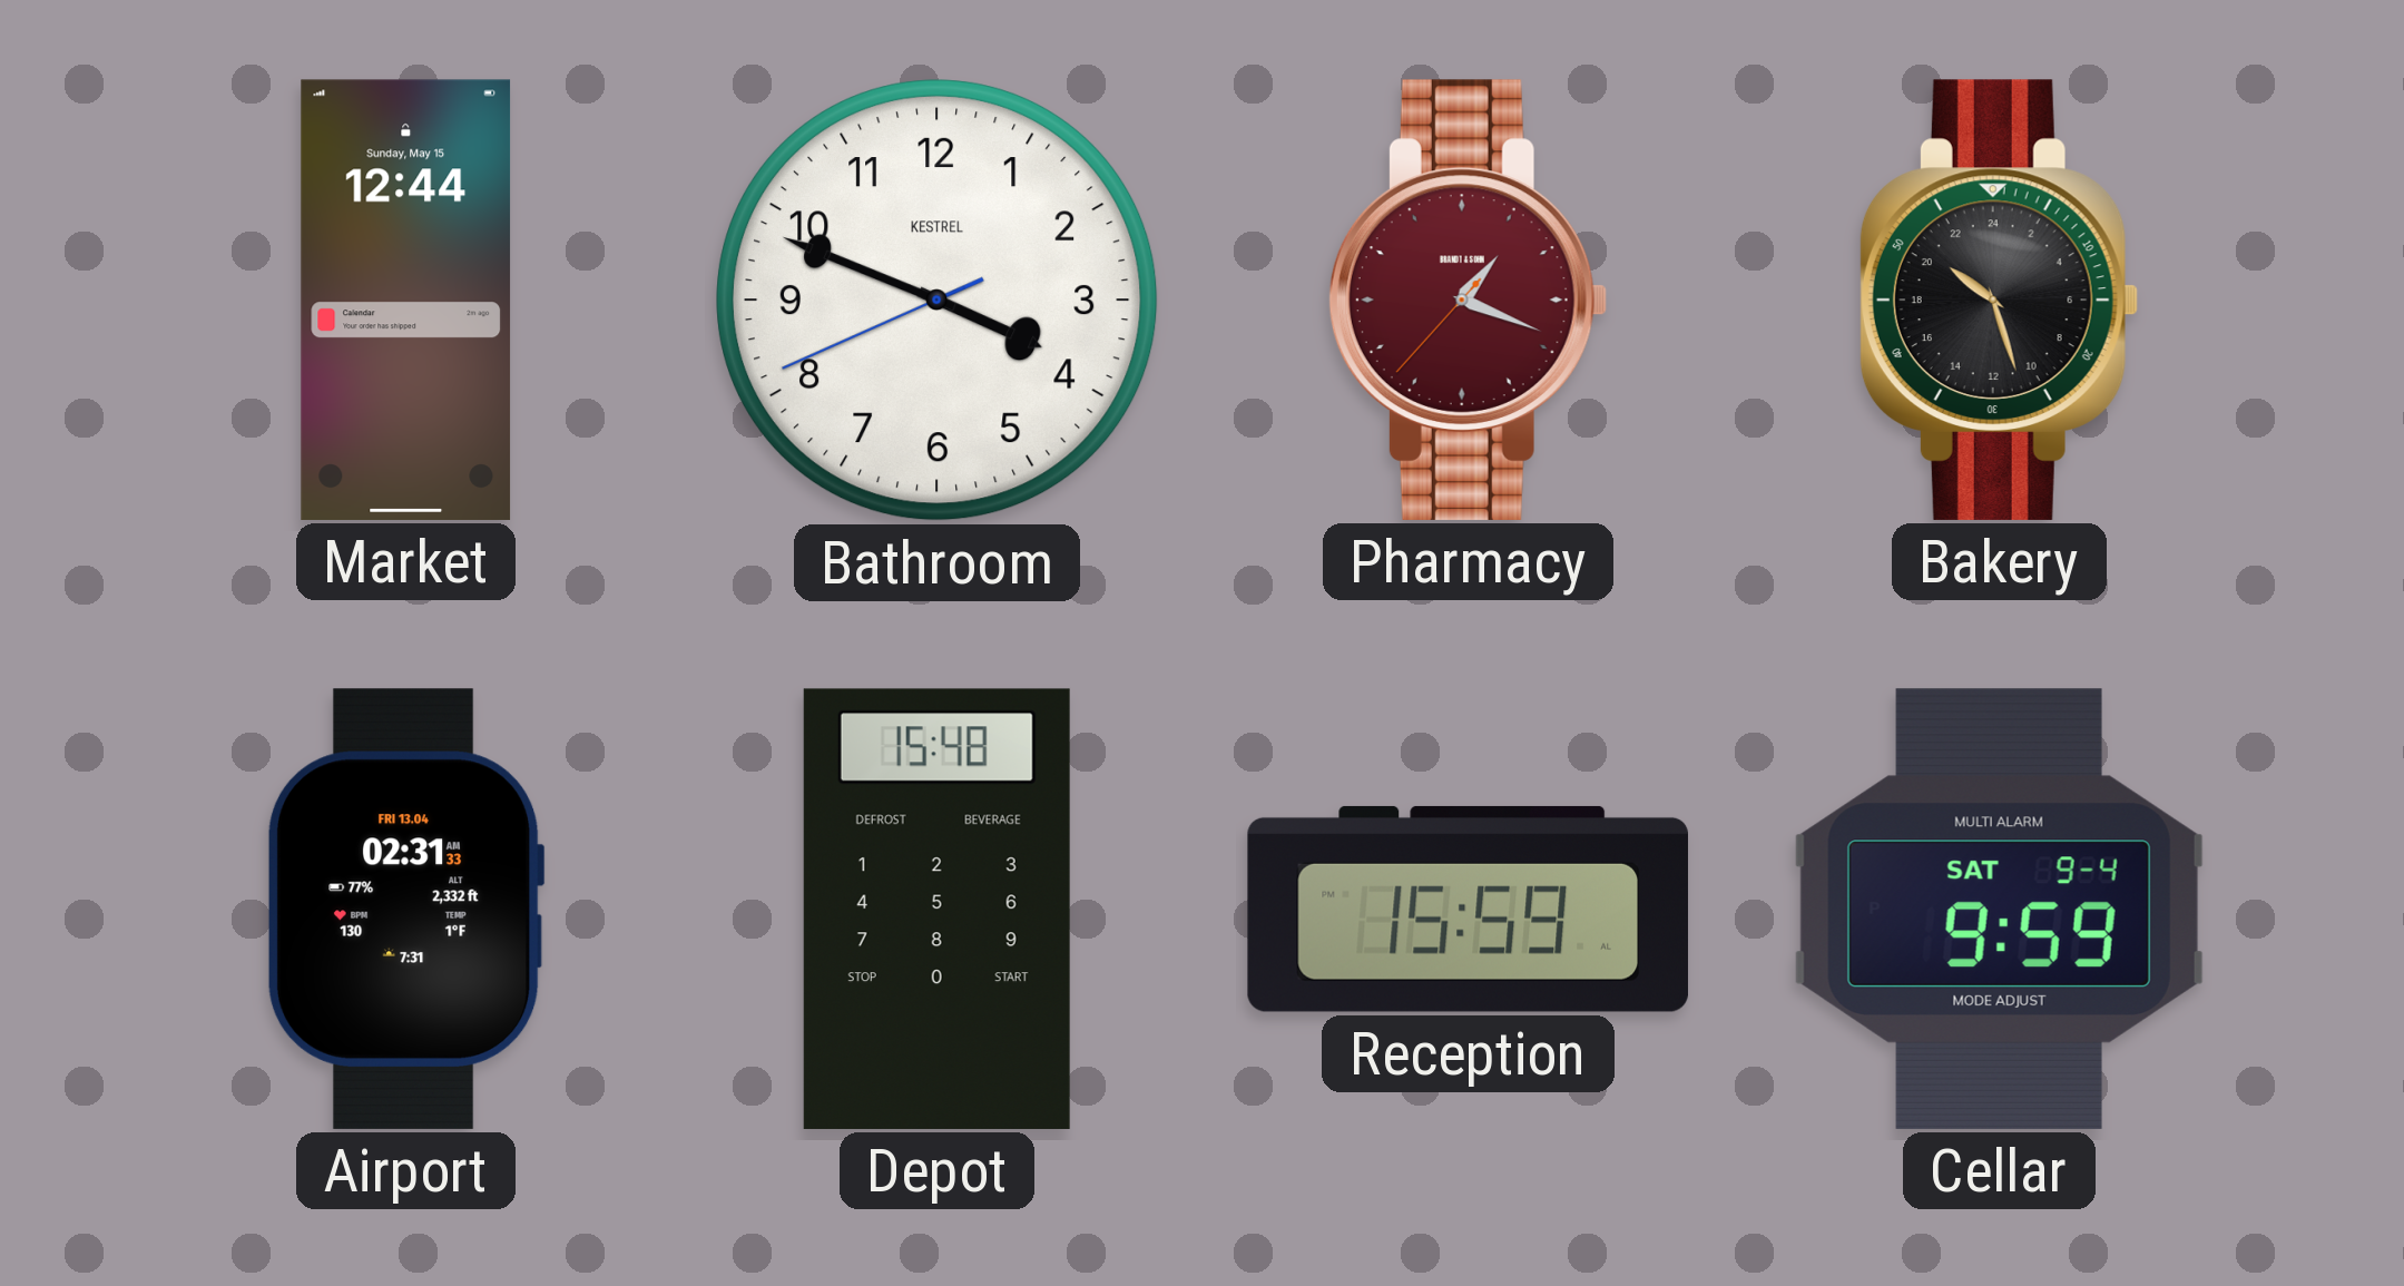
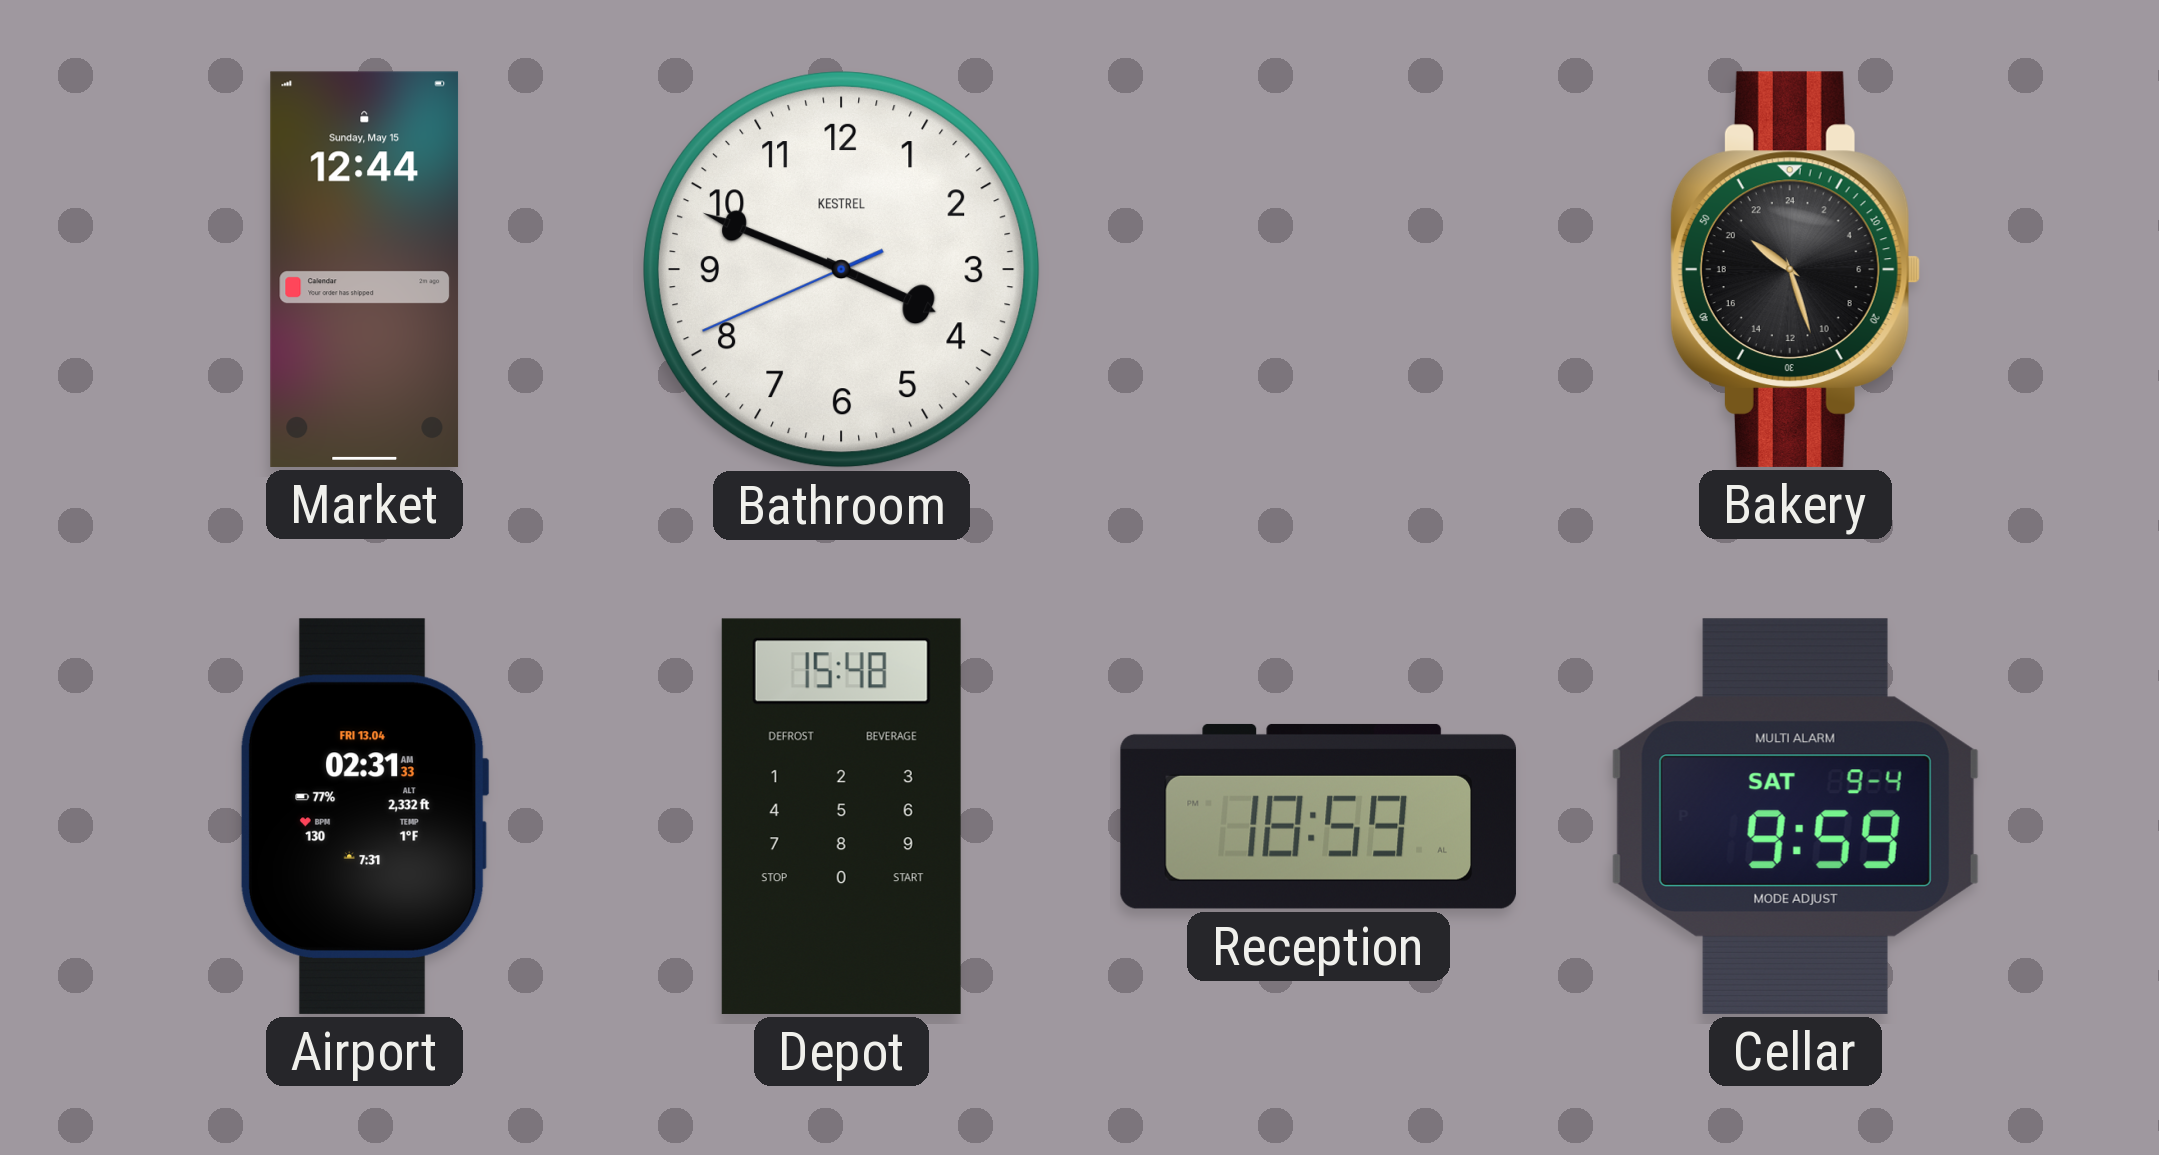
Pharmacy: 1:18 -> none
Reception: 15:59 -> 18:59
